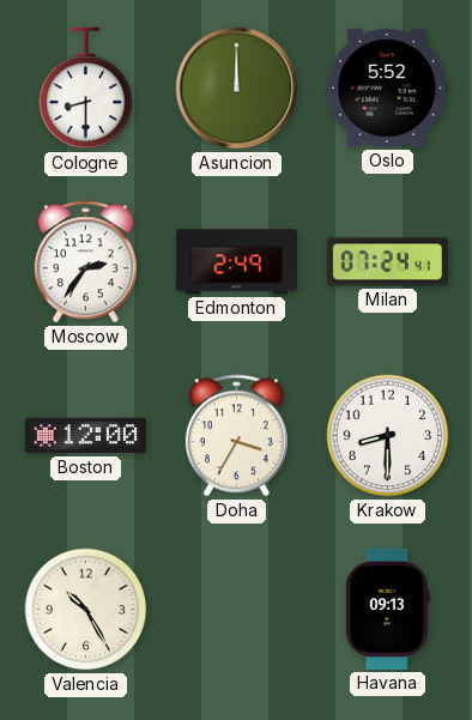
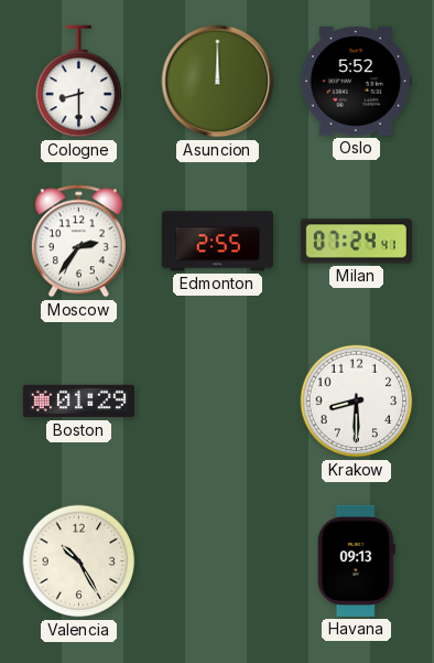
Edmonton: 2:49 -> 2:55
Boston: 12:00 -> 01:29
Doha: 3:35 -> none
